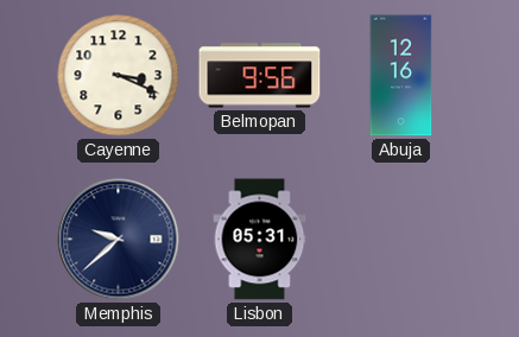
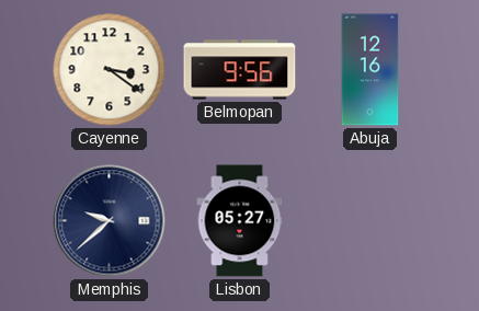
Cayenne: 3:19 -> 3:21
Lisbon: 05:31 -> 05:27
